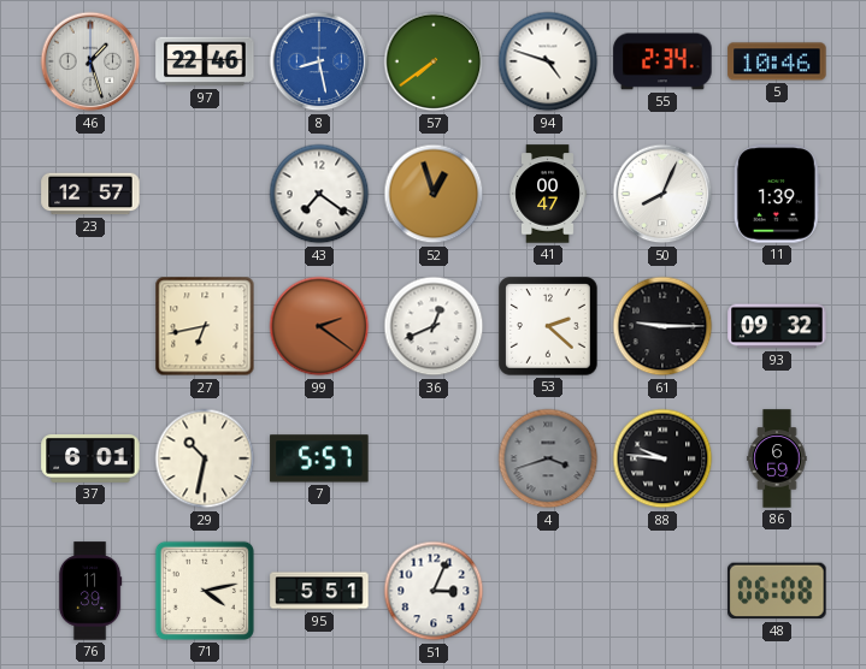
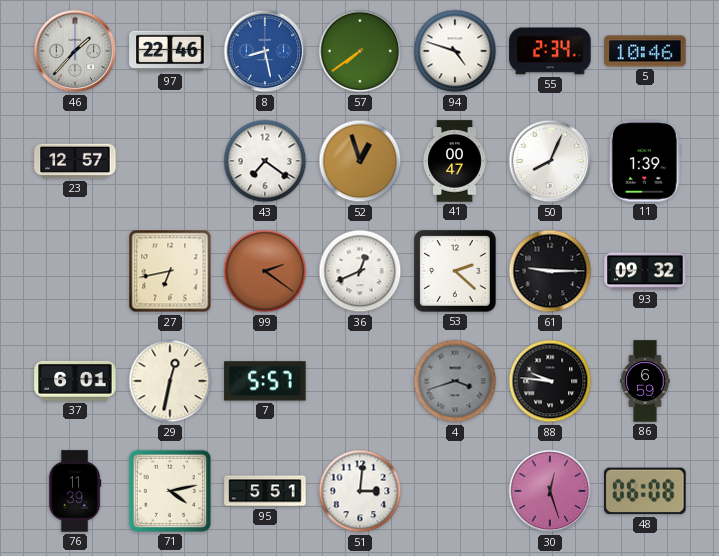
46: 1:27 -> 1:37
29: 10:32 -> 12:32
51: 3:04 -> 3:01
30: none -> 12:27
